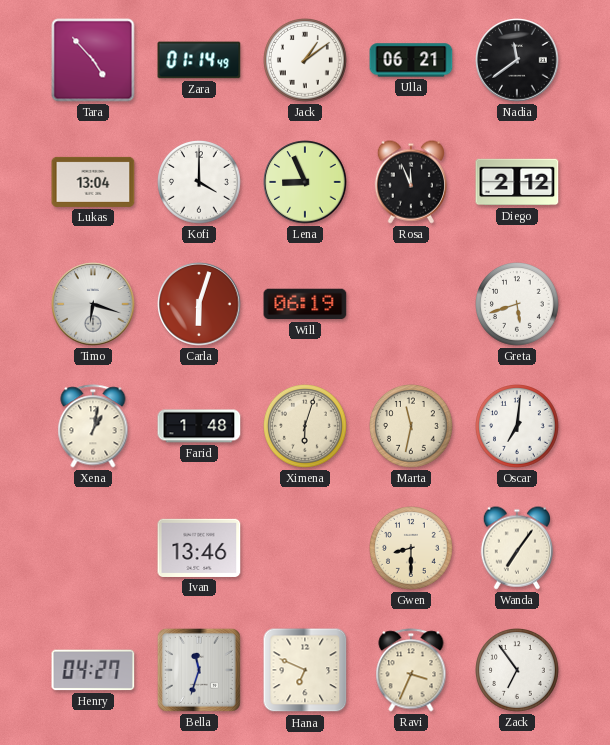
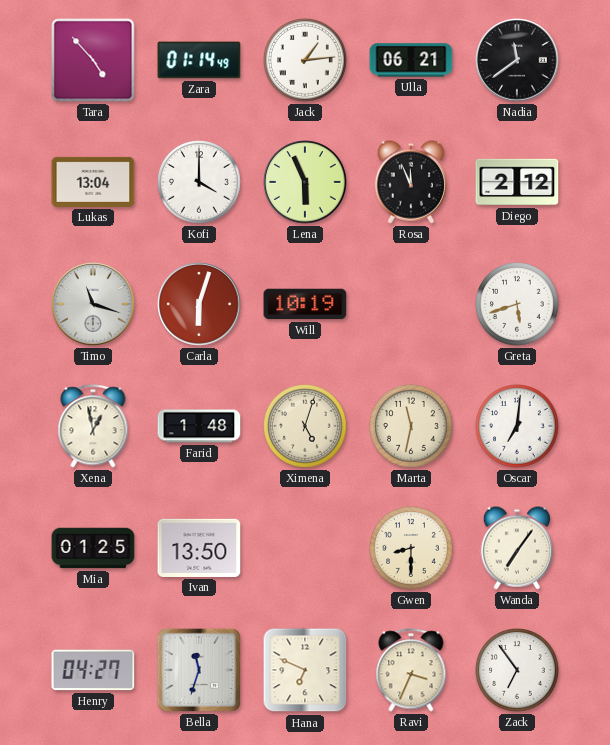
Jack: 1:09 -> 1:14
Lena: 8:56 -> 5:56
Timo: 6:18 -> 11:18
Will: 06:19 -> 10:19
Xena: 1:02 -> 12:58
Ximena: 6:03 -> 5:03
Mia: none -> 01:25
Ivan: 13:46 -> 13:50
